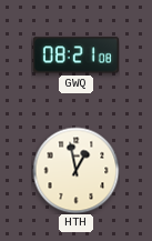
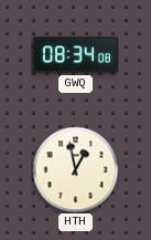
GWQ: 08:21 -> 08:34
